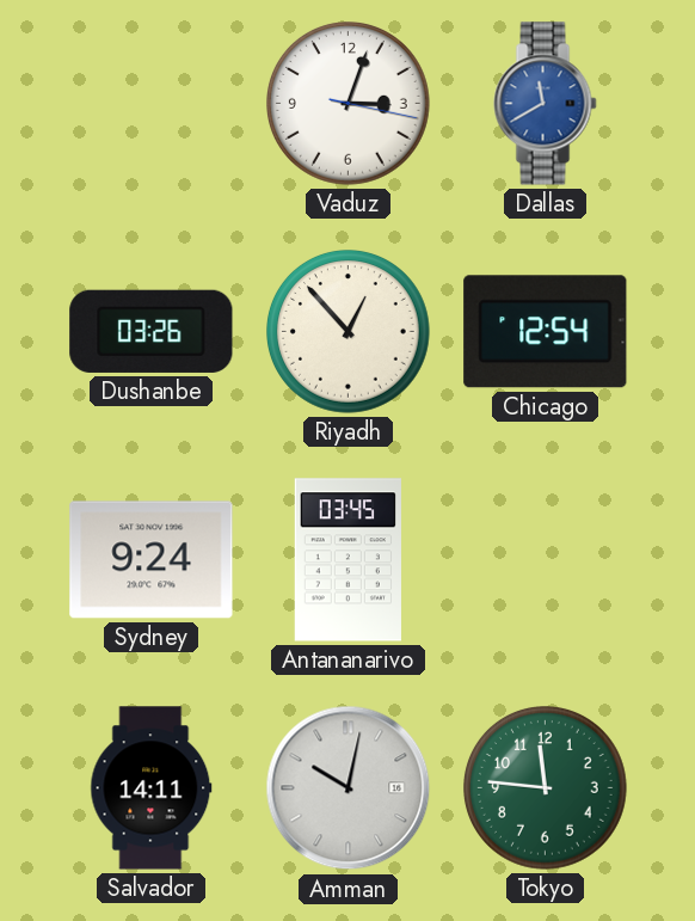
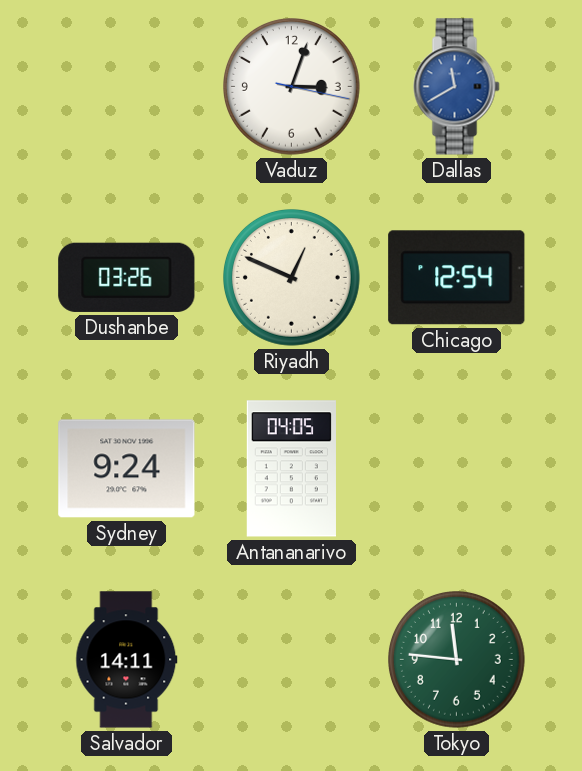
Riyadh: 12:53 -> 12:49
Antananarivo: 03:45 -> 04:05
Amman: 10:02 -> none
